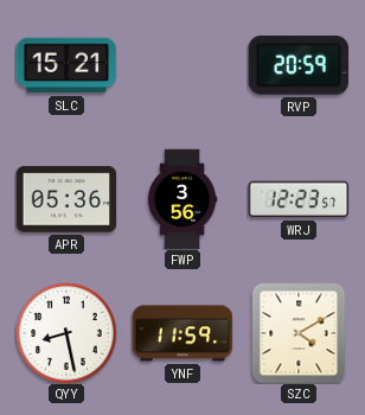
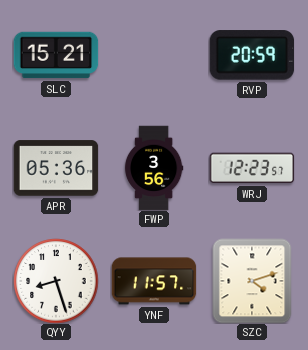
QYY: 8:28 -> 8:27
YNF: 11:59 -> 11:57
SZC: 4:10 -> 4:12
